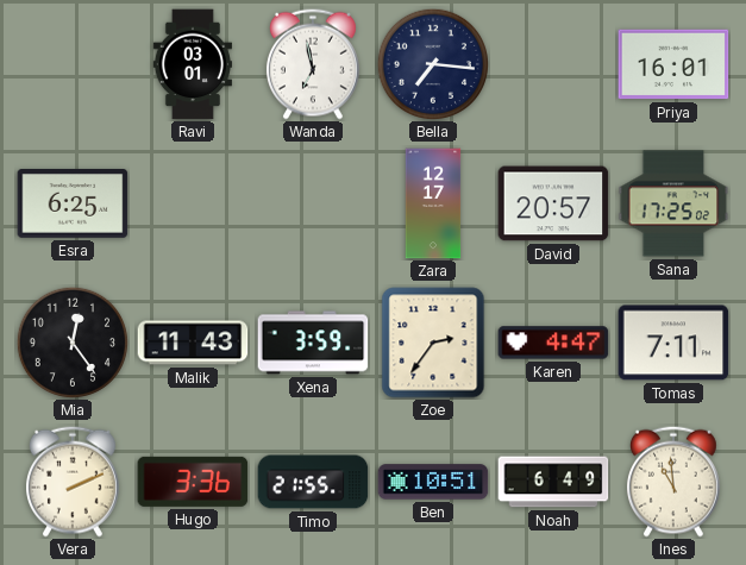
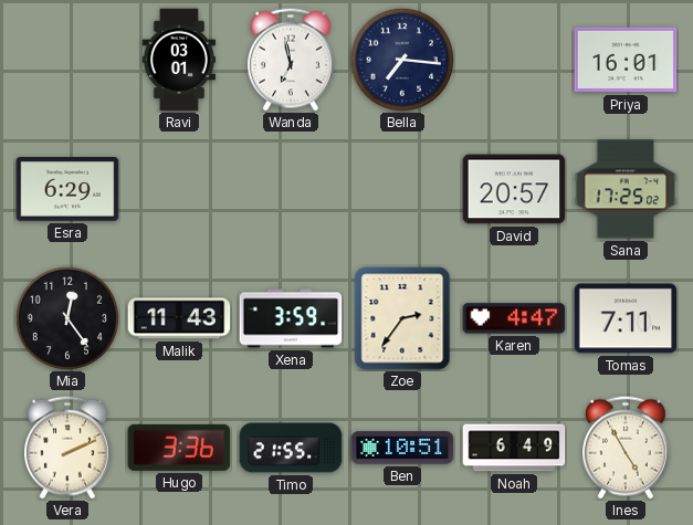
Esra: 6:25 -> 6:29
Zara: 12:17 -> none
Ines: 10:59 -> 4:55
